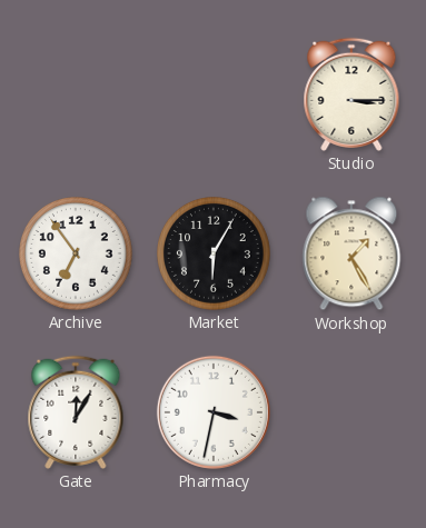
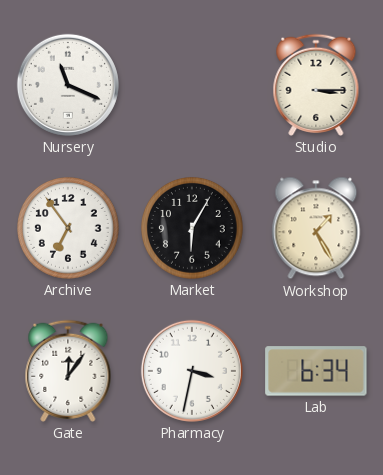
Nursery: none -> 11:19
Gate: 12:05 -> 12:06
Lab: none -> 6:34
